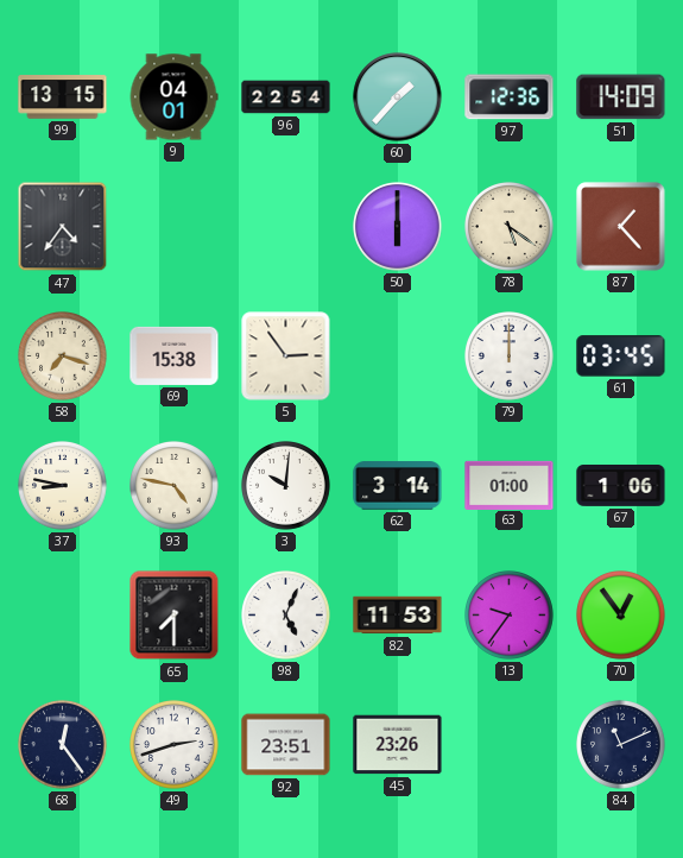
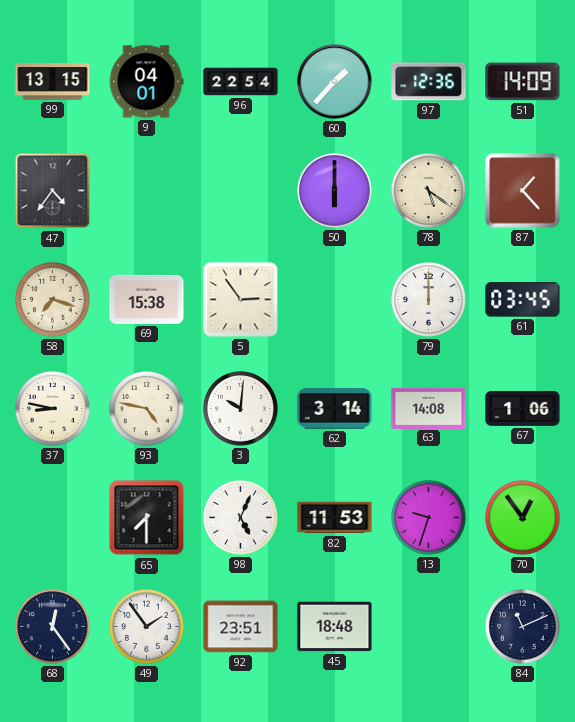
63: 01:00 -> 14:08
13: 9:36 -> 9:33
49: 2:42 -> 1:54
45: 23:26 -> 18:48
